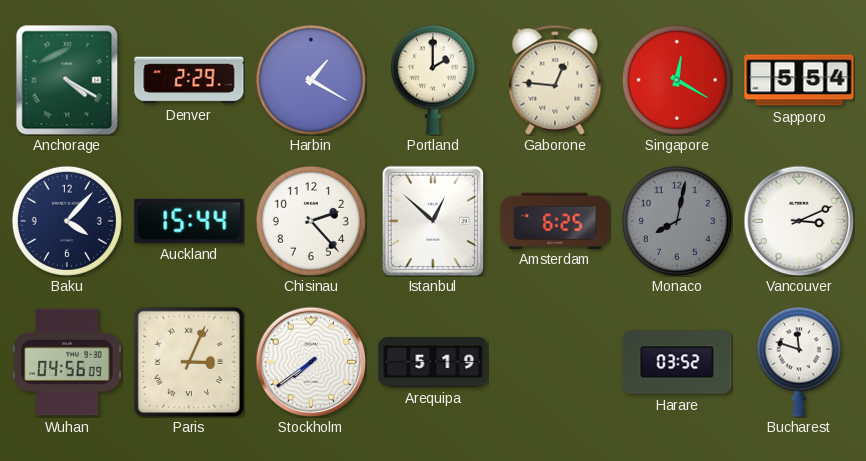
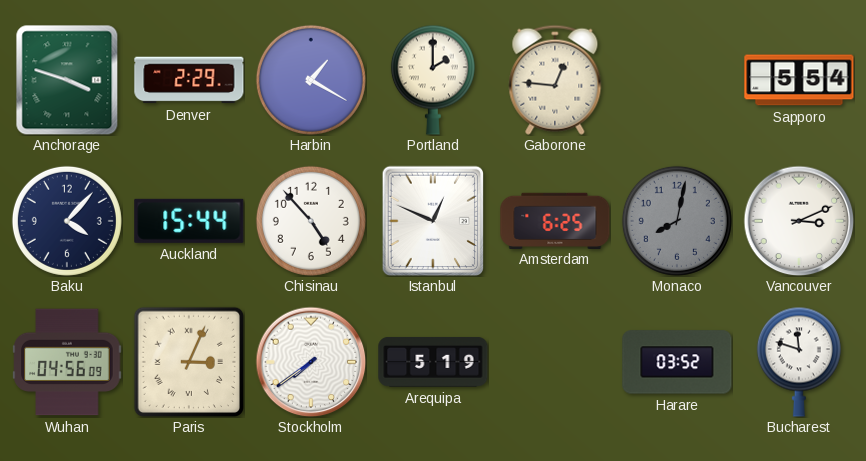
Anchorage: 4:20 -> 3:48
Singapore: 12:20 -> none
Chisinau: 2:23 -> 4:53
Istanbul: 12:52 -> 12:49
